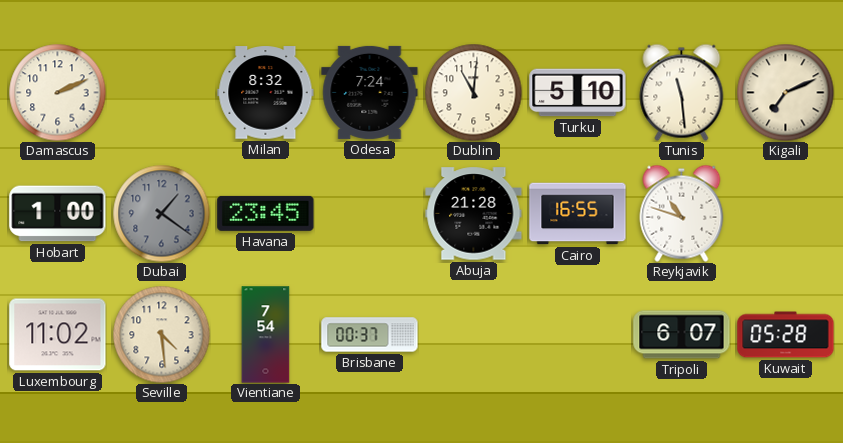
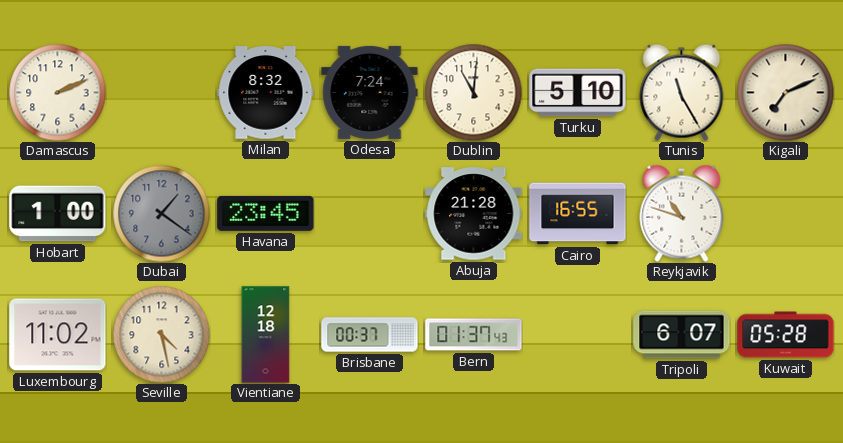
Tunis: 11:29 -> 11:25
Seville: 4:29 -> 4:28
Vientiane: 7:54 -> 12:18
Bern: none -> 01:37
